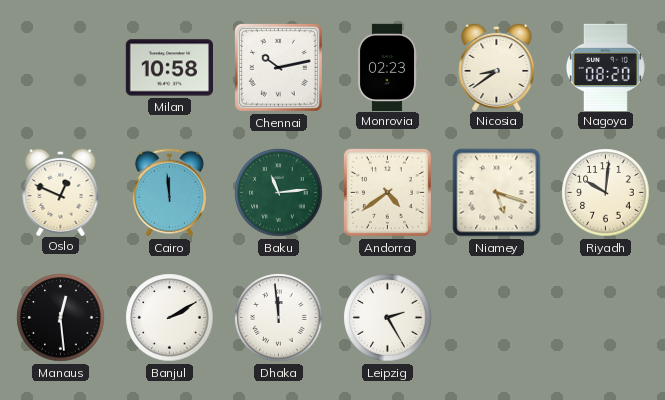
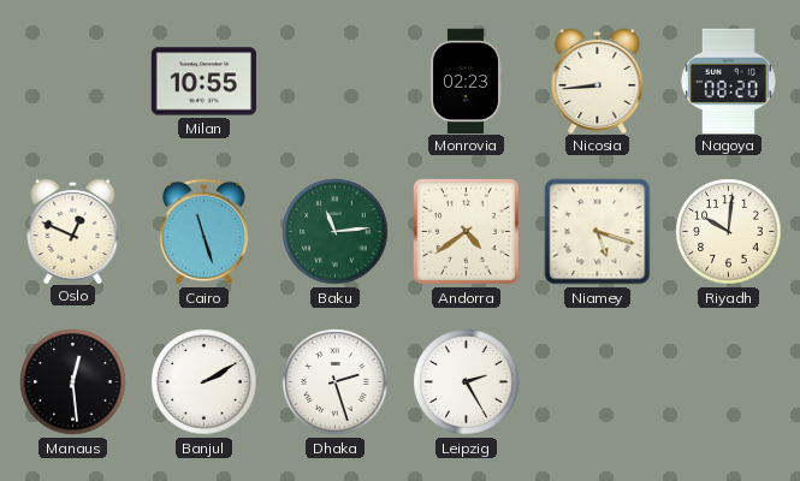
Milan: 10:58 -> 10:55
Chennai: 10:13 -> none
Nicosia: 8:39 -> 8:44
Cairo: 11:59 -> 11:27
Dhaka: 11:59 -> 2:27
